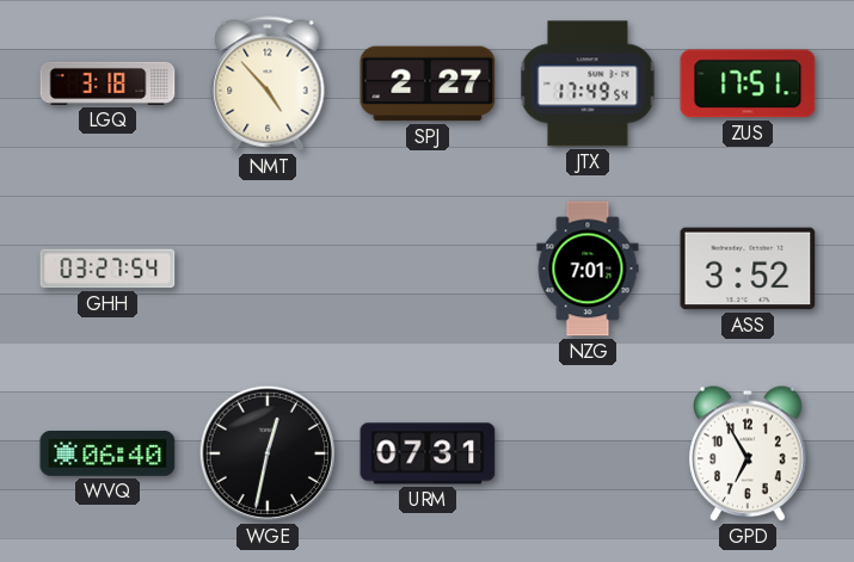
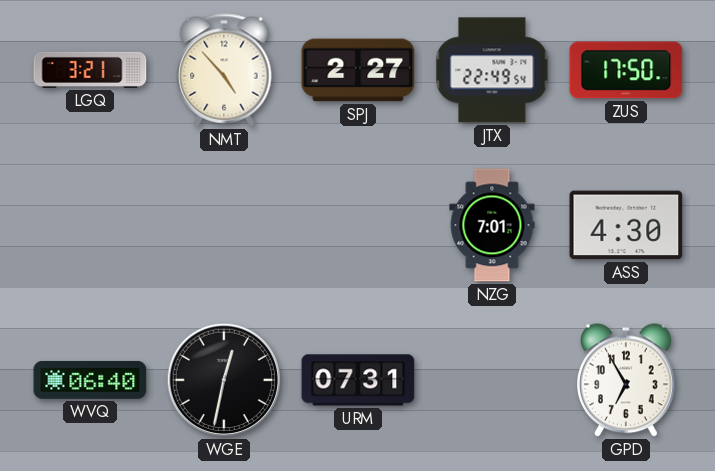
LGQ: 3:18 -> 3:21
JTX: 17:49 -> 22:49
ZUS: 17:51 -> 17:50
GHH: 03:27 -> none
ASS: 3:52 -> 4:30
